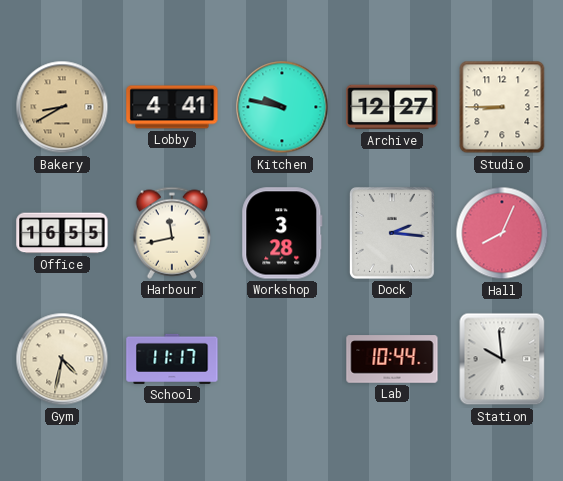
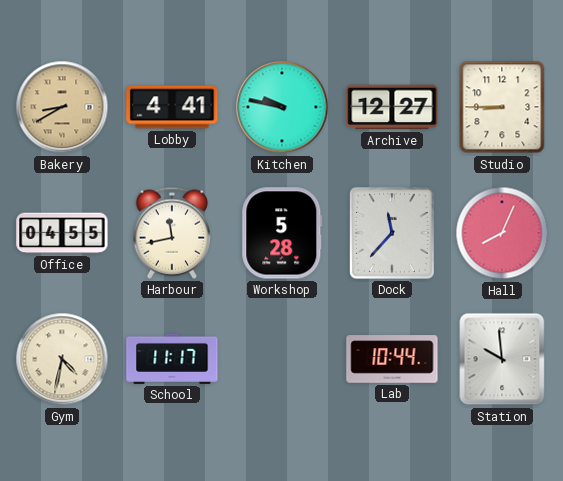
Office: 16:55 -> 04:55
Workshop: 3:28 -> 5:28
Dock: 2:16 -> 11:37
